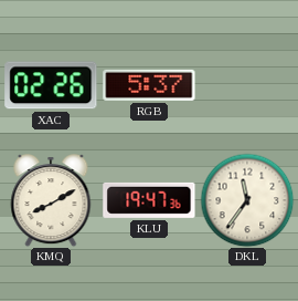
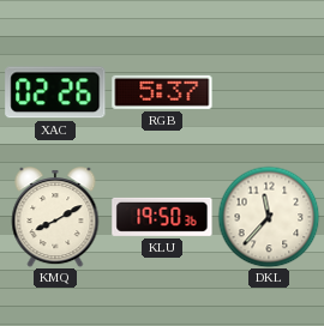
KLU: 19:47 -> 19:50
DKL: 11:36 -> 11:37
